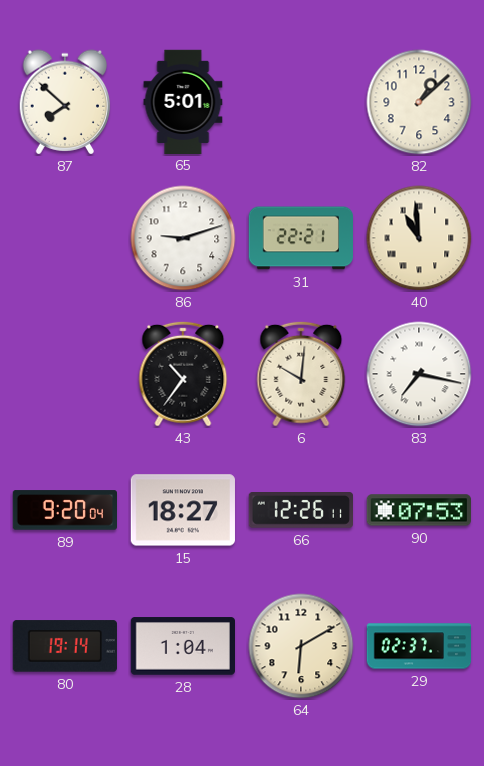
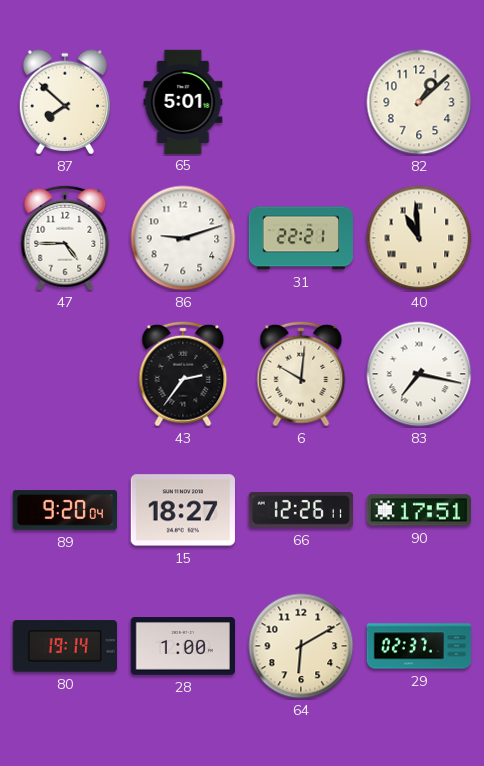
47: none -> 4:45
43: 10:36 -> 2:36
90: 07:53 -> 17:51
28: 1:04 -> 1:00
